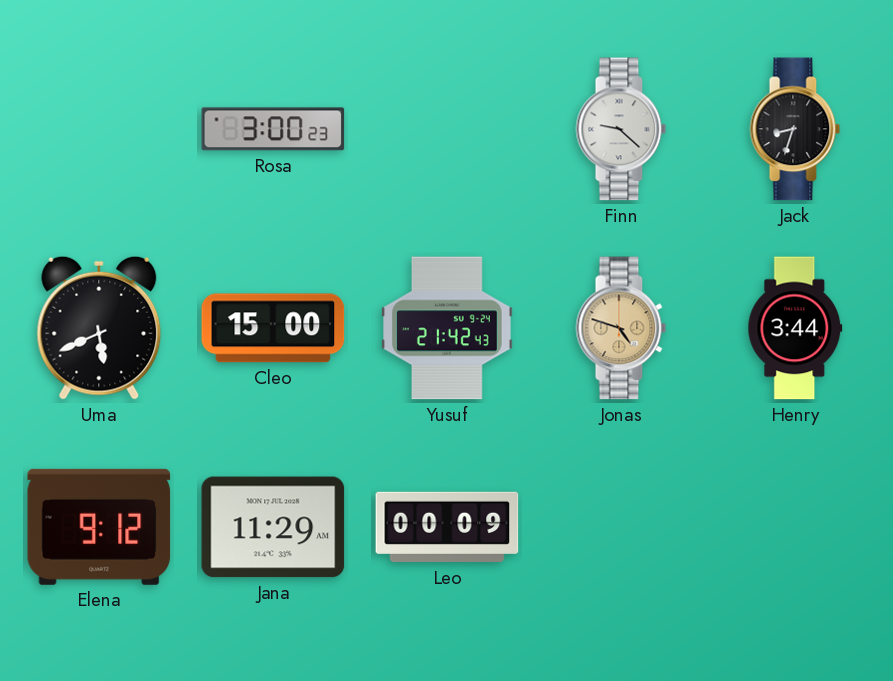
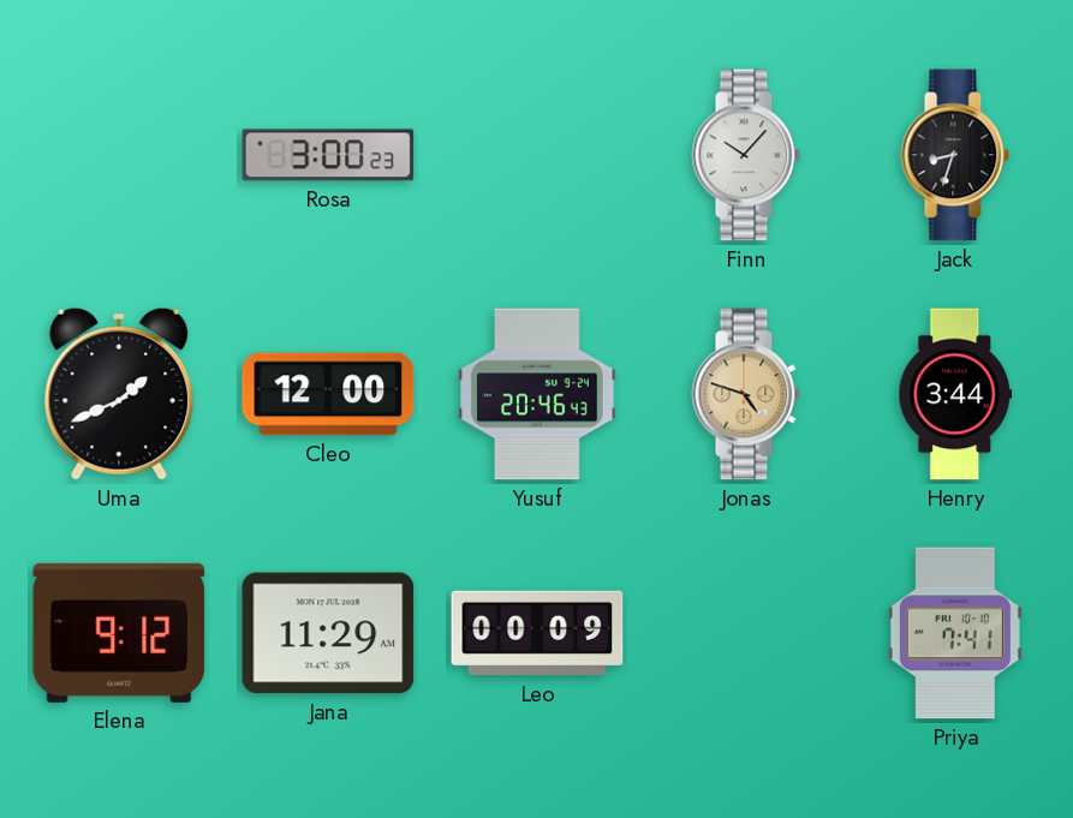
Finn: 9:22 -> 10:07
Uma: 5:41 -> 1:41
Cleo: 15:00 -> 12:00
Yusuf: 21:42 -> 20:46
Priya: none -> 7:41
